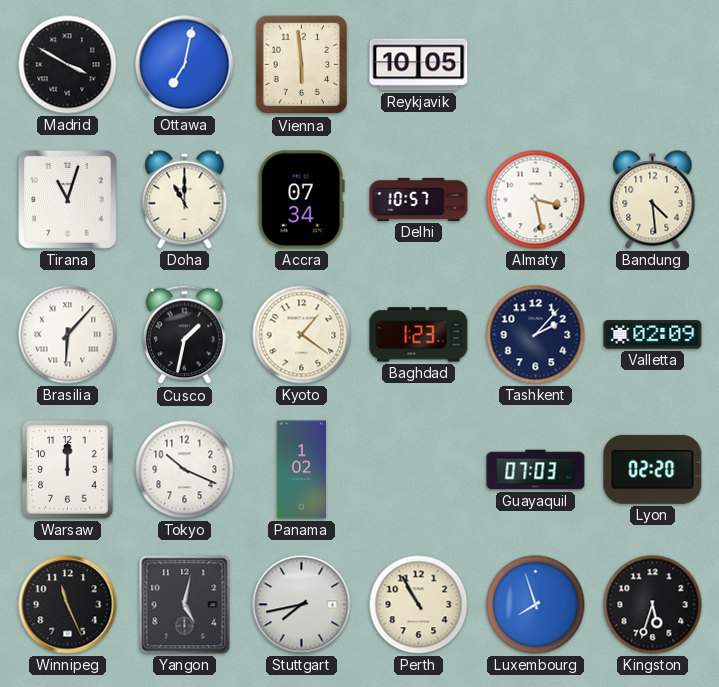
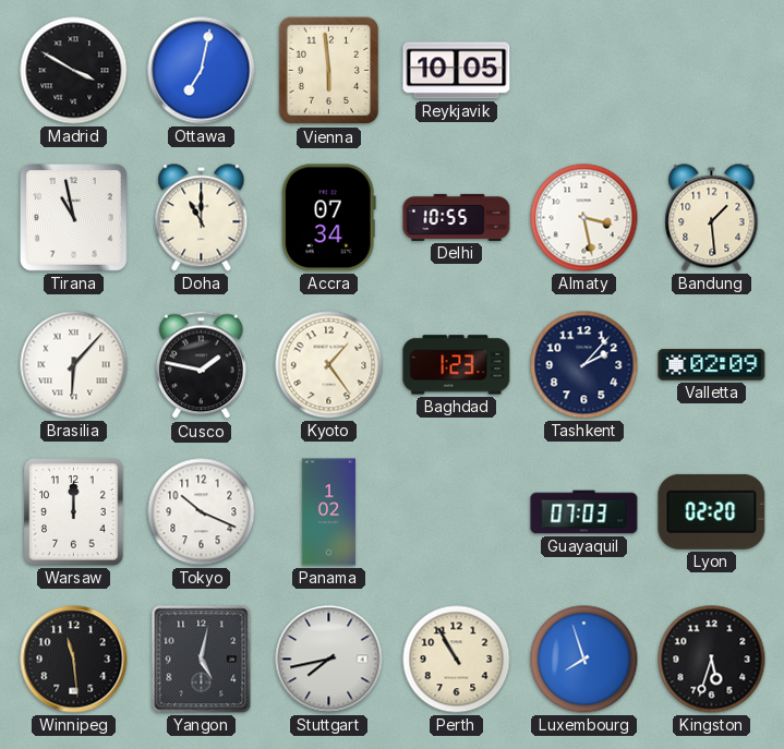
Tirana: 11:03 -> 10:58
Delhi: 10:57 -> 10:55
Bandung: 4:29 -> 1:29
Cusco: 1:32 -> 1:47
Kyoto: 1:21 -> 1:24
Winnipeg: 11:26 -> 11:29
